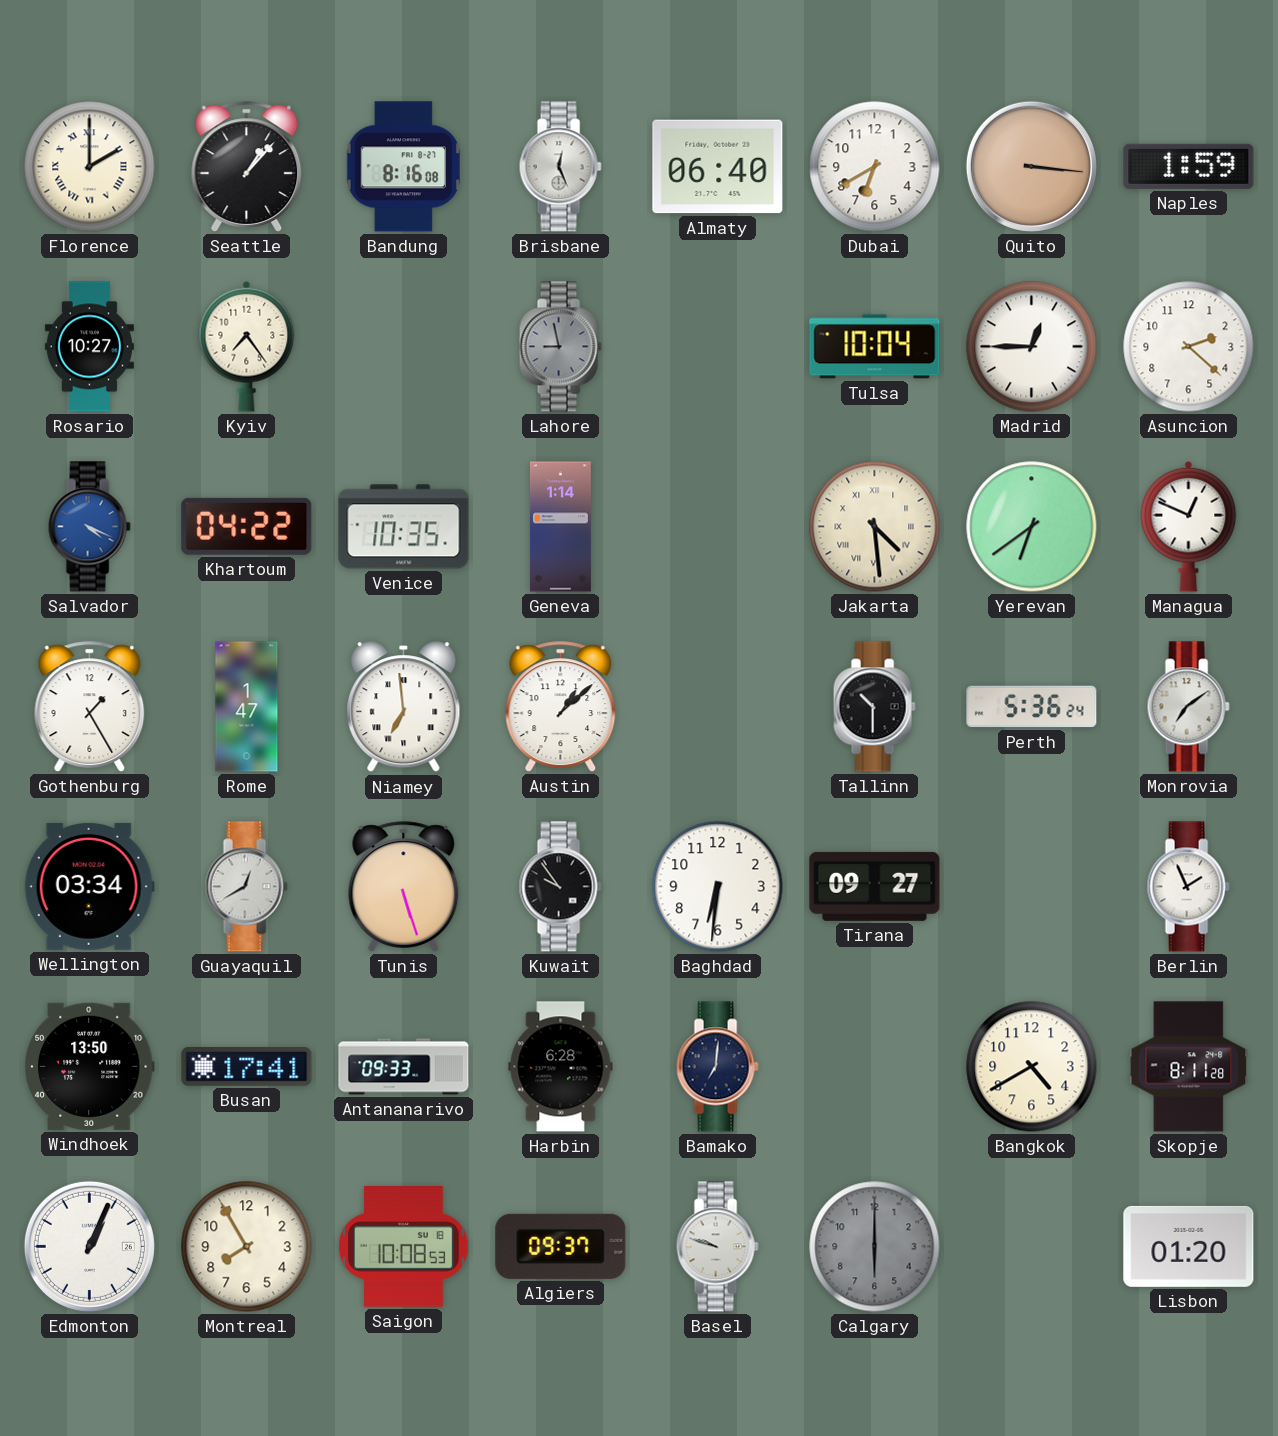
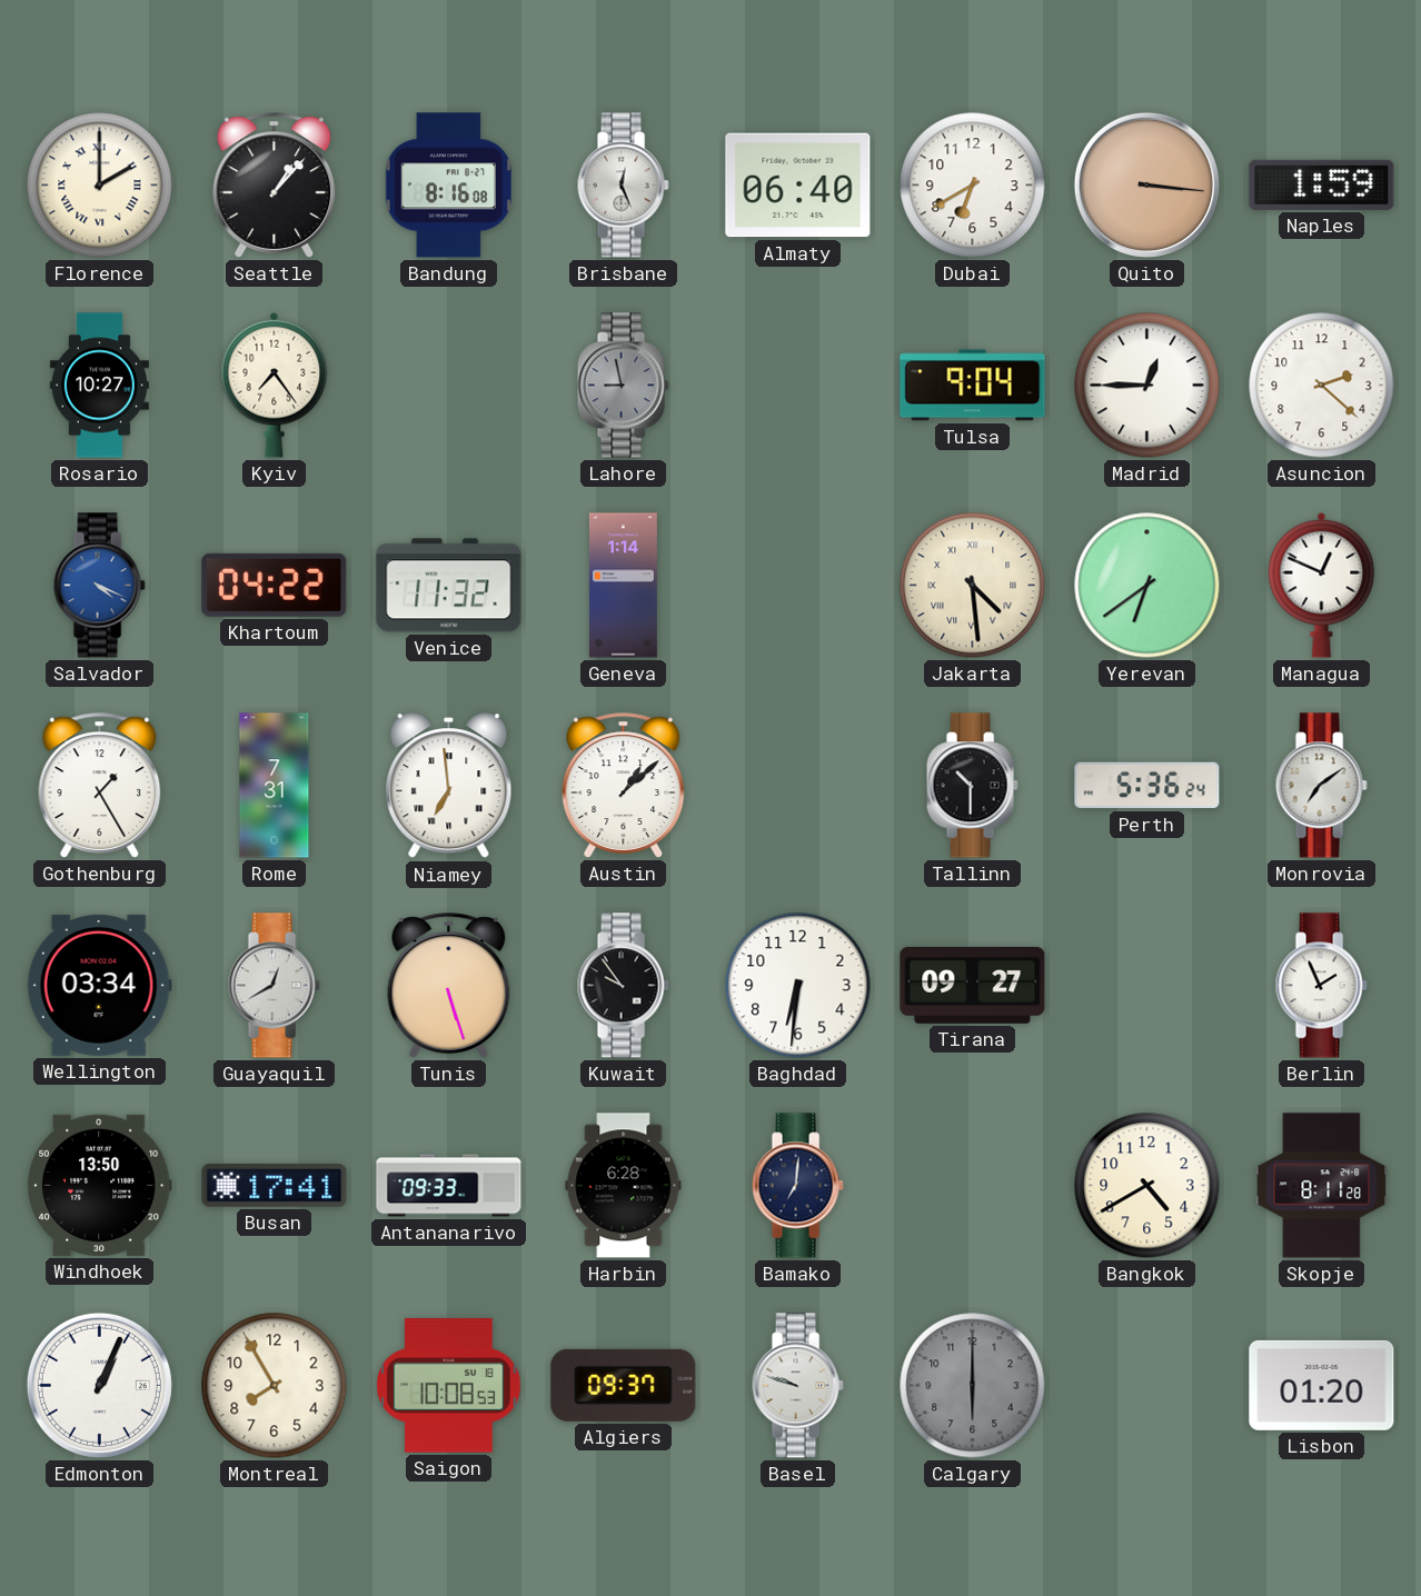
Tulsa: 10:04 -> 9:04
Venice: 10:35 -> 11:32
Rome: 1:47 -> 7:31
